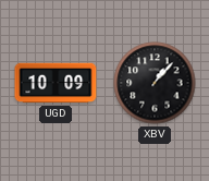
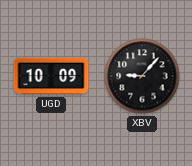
XBV: 1:07 -> 9:07
